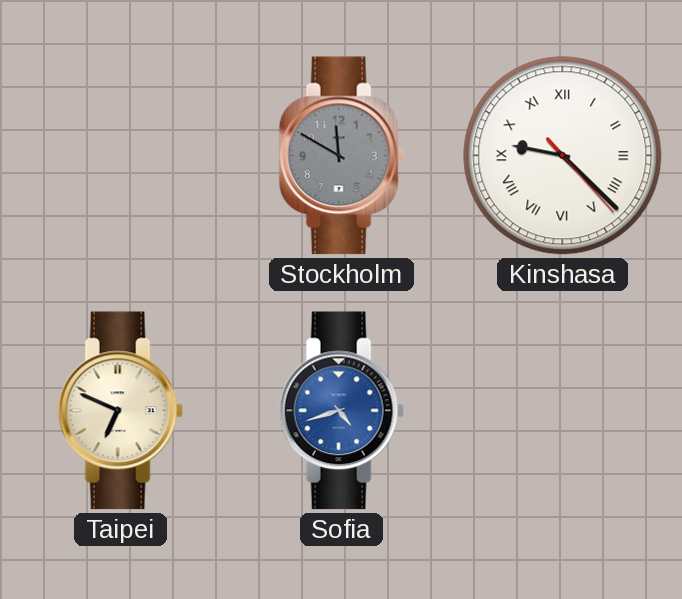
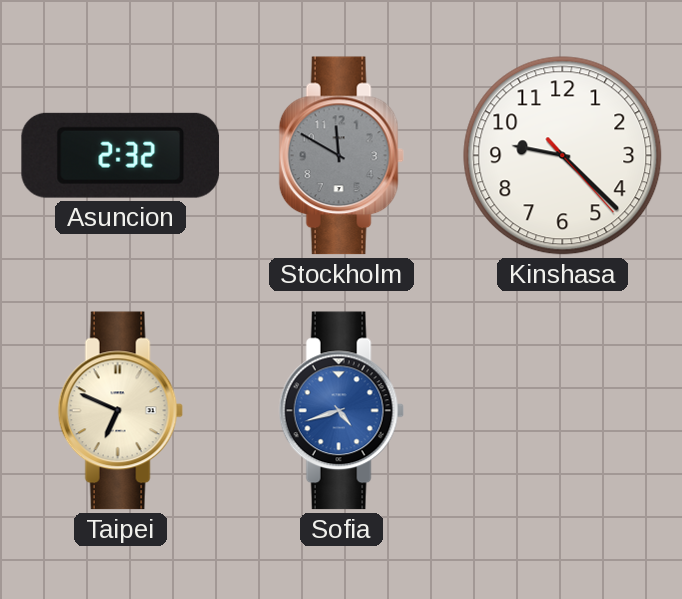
Asuncion: none -> 2:32
Kinshasa numerals: Roman -> Arabic
